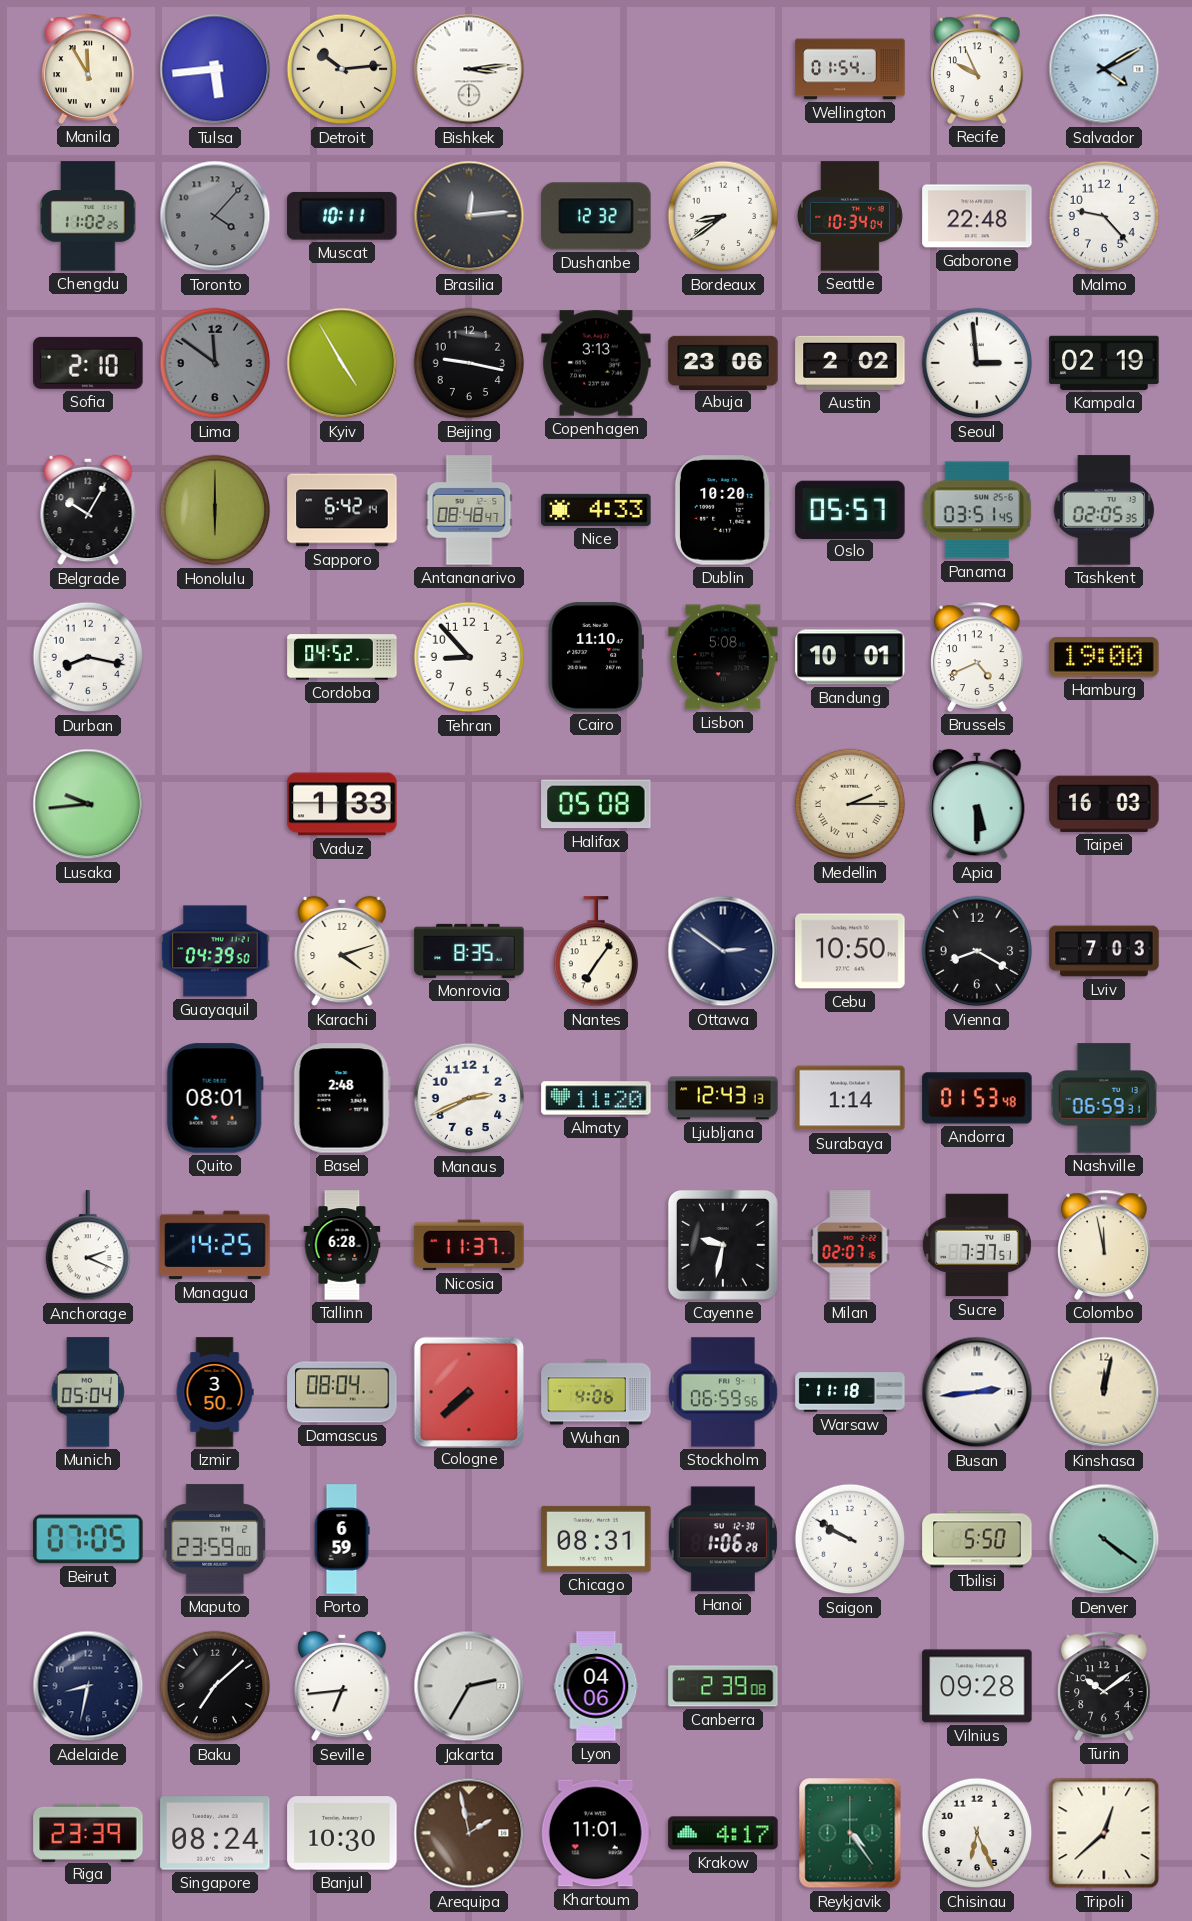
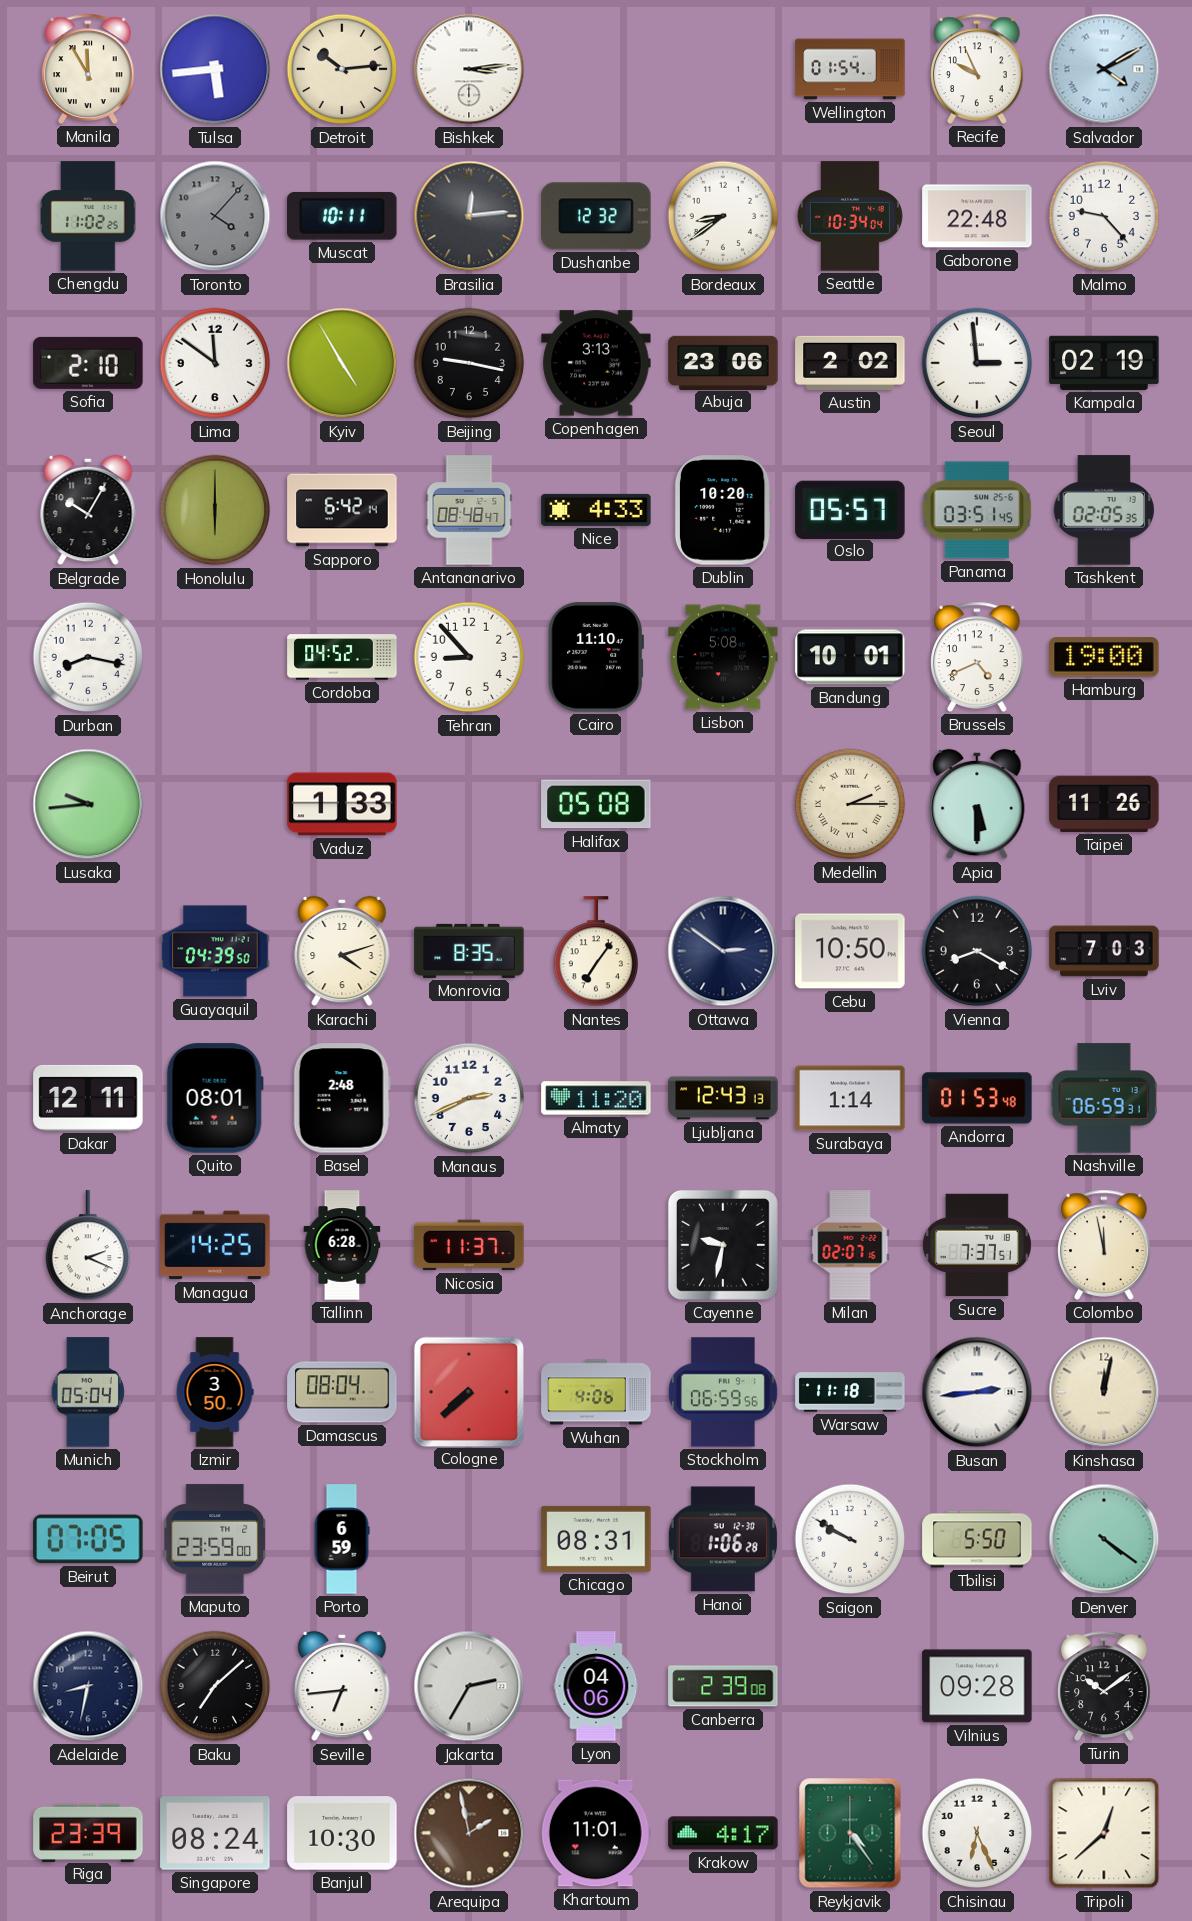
Lima dial: grey -> white
Taipei: 16:03 -> 11:26
Dakar: none -> 12:11
